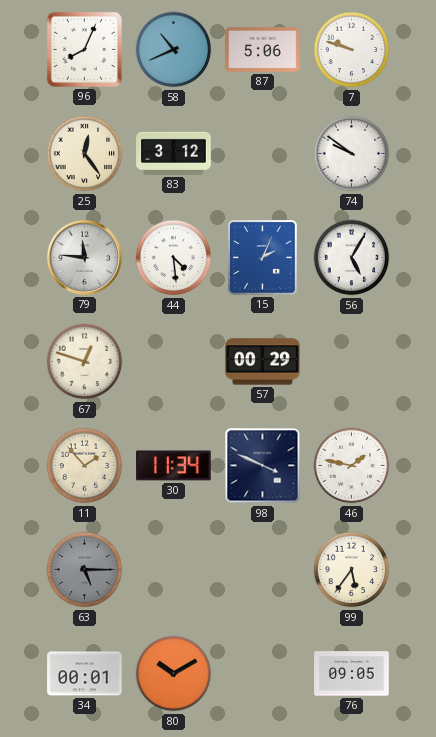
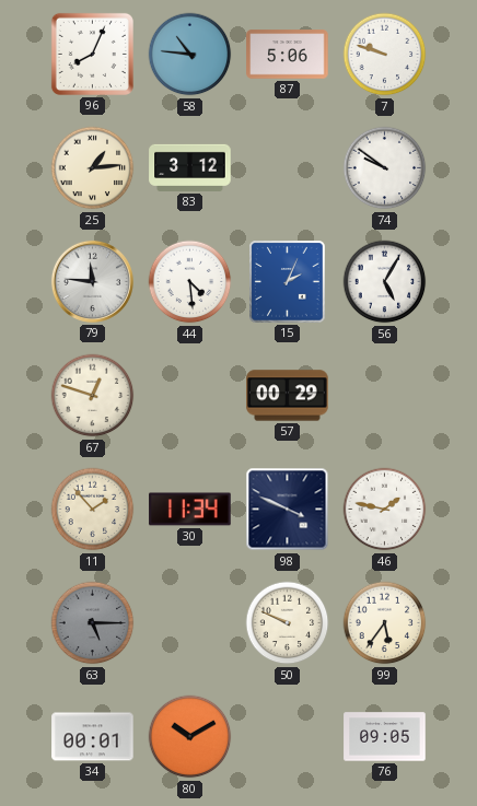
58: 10:41 -> 10:46
25: 12:24 -> 1:14
50: none -> 9:49
